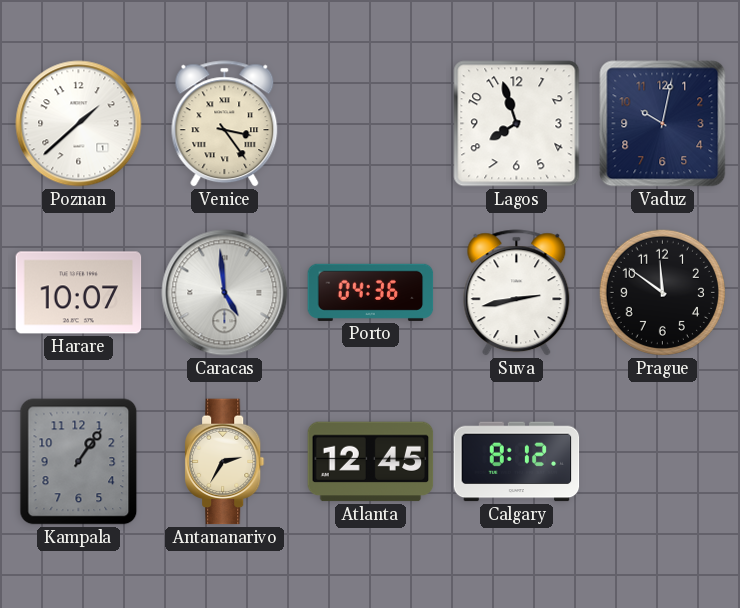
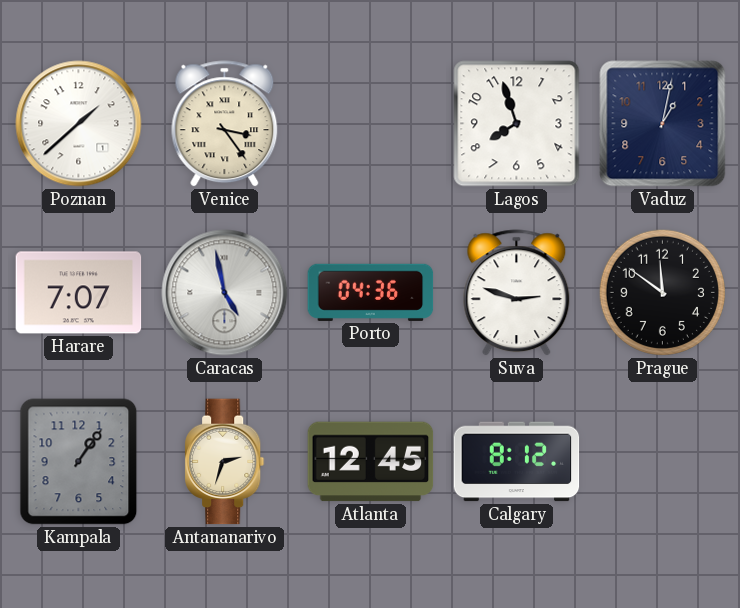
Vaduz: 10:02 -> 1:02
Harare: 10:07 -> 7:07
Caracas: 4:59 -> 4:58
Suva: 2:43 -> 2:48
Antananarivo: 2:35 -> 2:33
